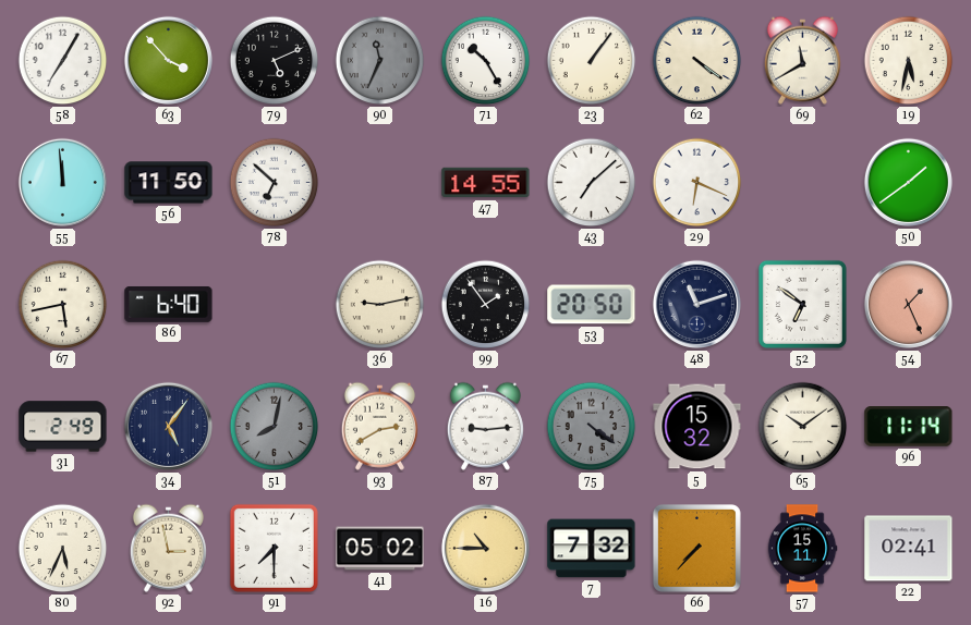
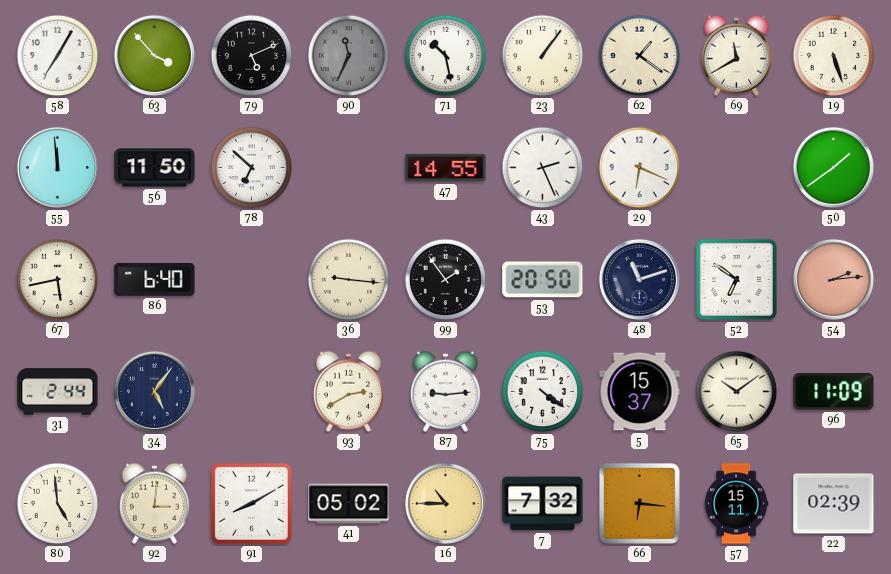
71: 10:25 -> 10:28
62: 4:21 -> 1:21
19: 5:32 -> 5:27
43: 7:08 -> 2:26
36: 9:13 -> 9:16
54: 1:26 -> 2:14
31: 2:49 -> 2:44
51: 8:02 -> none
75 dial: grey -> white
5: 15:32 -> 15:37
96: 11:14 -> 11:09
80: 5:34 -> 4:59
92: 2:58 -> 3:01
91: 7:30 -> 8:10
66: 7:37 -> 6:16
22: 02:41 -> 02:39
